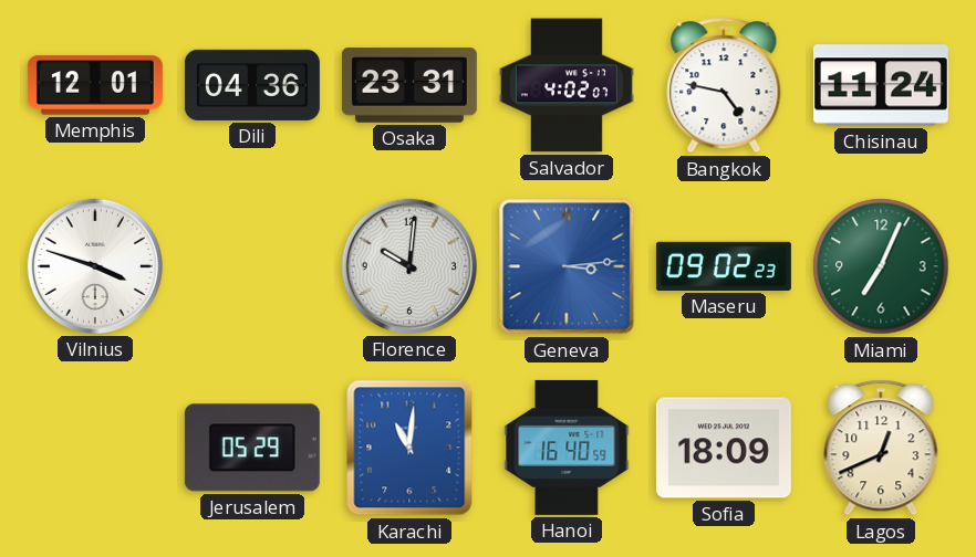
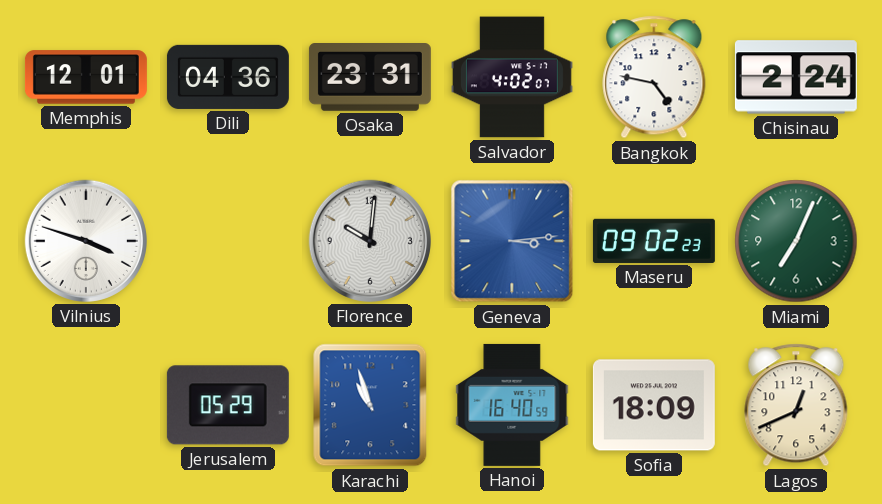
Chisinau: 11:24 -> 2:24
Karachi: 11:01 -> 10:57
